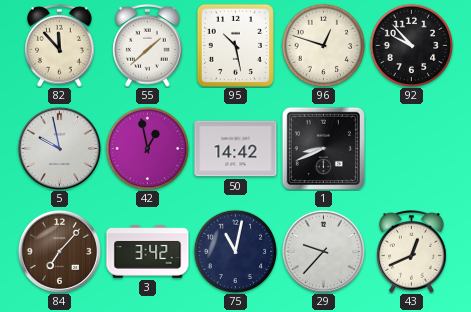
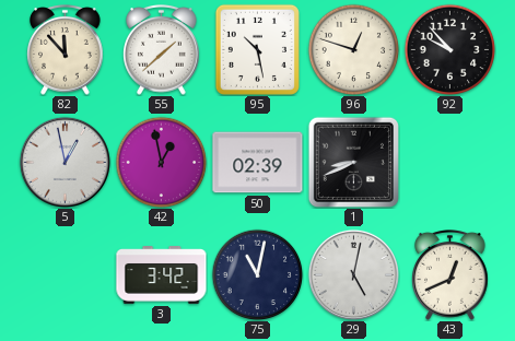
5: 9:58 -> 12:58
50: 14:42 -> 02:39
84: 7:07 -> none
29: 9:37 -> 5:02
